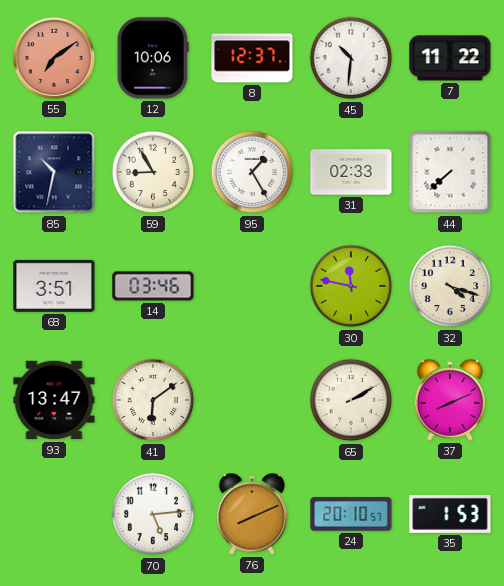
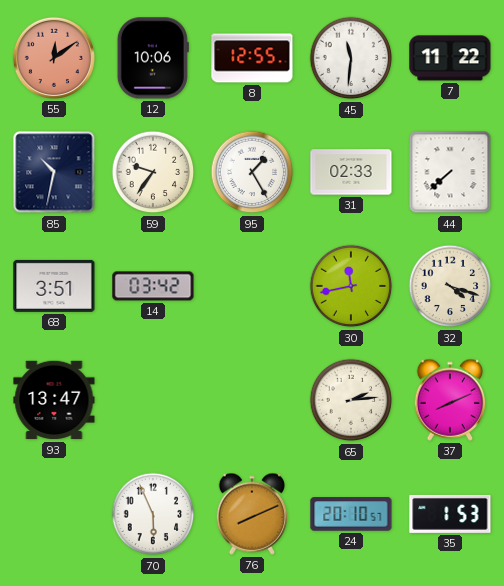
55: 7:09 -> 12:09
8: 12:37 -> 12:55
45: 10:31 -> 11:31
59: 8:55 -> 9:36
14: 03:46 -> 03:42
30: 11:47 -> 11:43
41: 6:09 -> none
65: 2:10 -> 2:14
70: 5:14 -> 5:56
